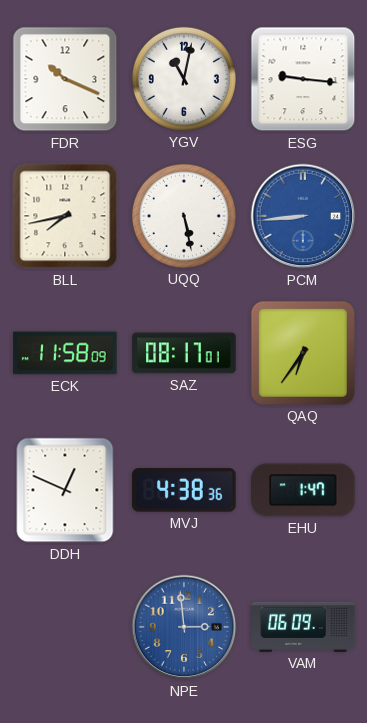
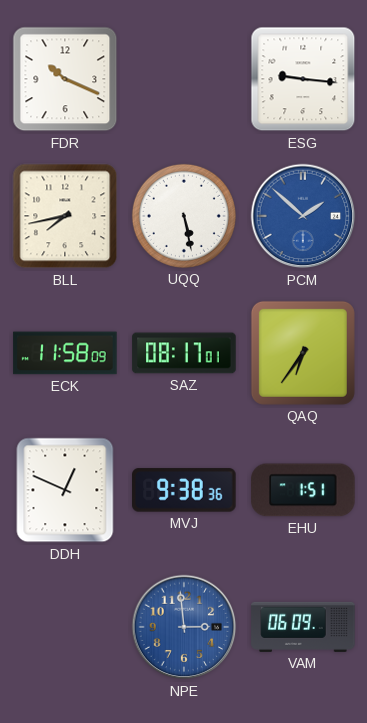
YGV: 11:02 -> none
PCM: 8:44 -> 1:52
MVJ: 4:38 -> 9:38
EHU: 1:47 -> 1:51
